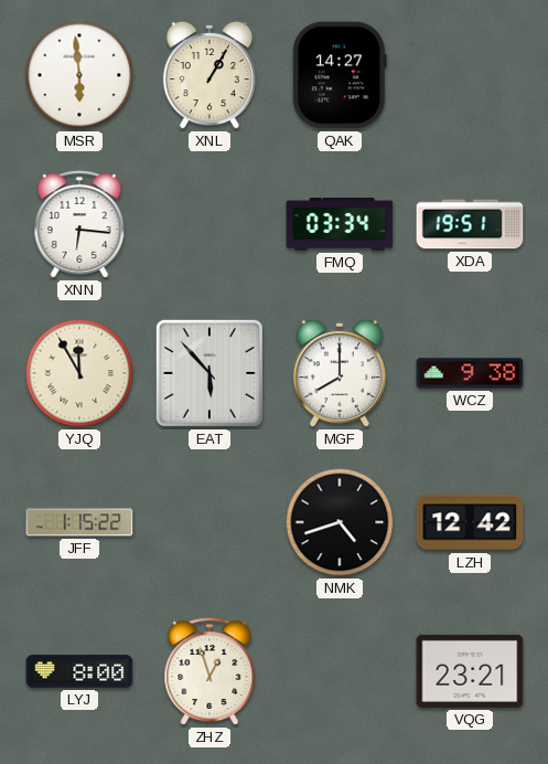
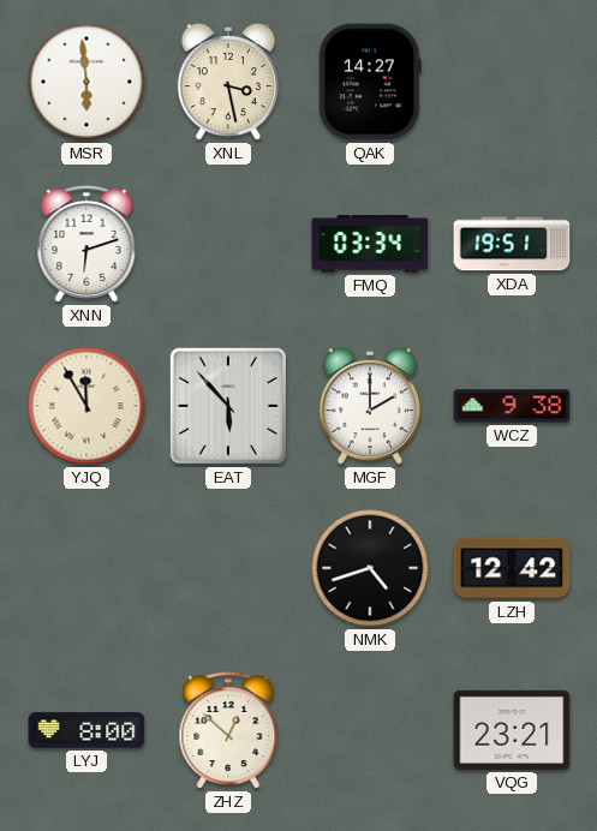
XNL: 1:05 -> 3:28
XNN: 6:16 -> 6:12
MGF: 8:00 -> 2:00
JFF: 1:15 -> none
ZHZ: 12:57 -> 12:52
